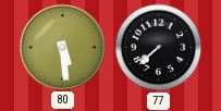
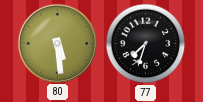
77: 7:38 -> 7:33
